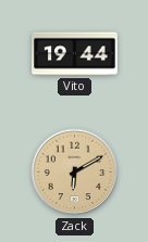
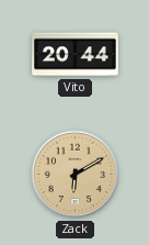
Vito: 19:44 -> 20:44
